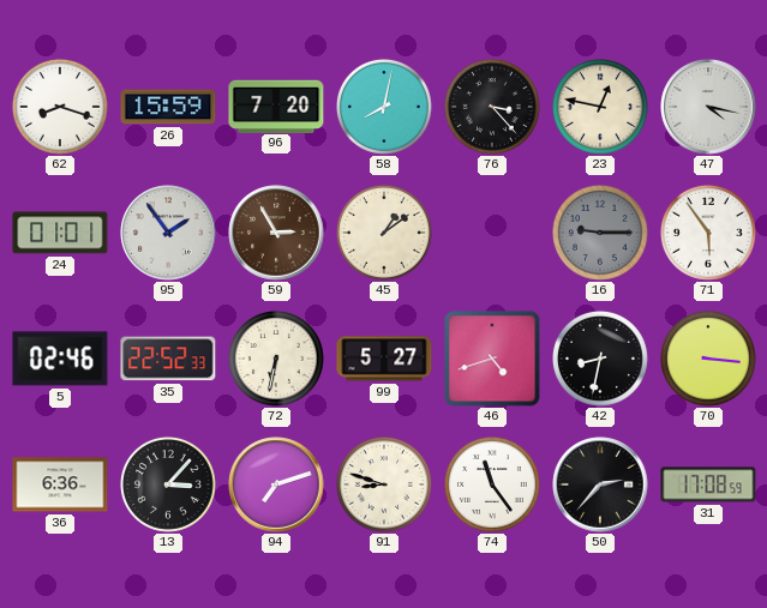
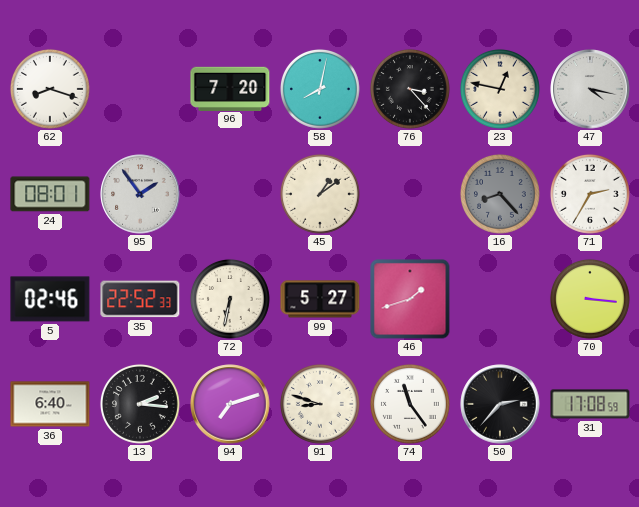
26: 15:59 -> none
24: 01:01 -> 08:01
59: 2:55 -> none
16: 9:15 -> 8:23
71: 5:54 -> 2:35
46: 4:42 -> 1:42
42: 8:32 -> none
36: 6:36 -> 6:40
13: 3:07 -> 2:16
